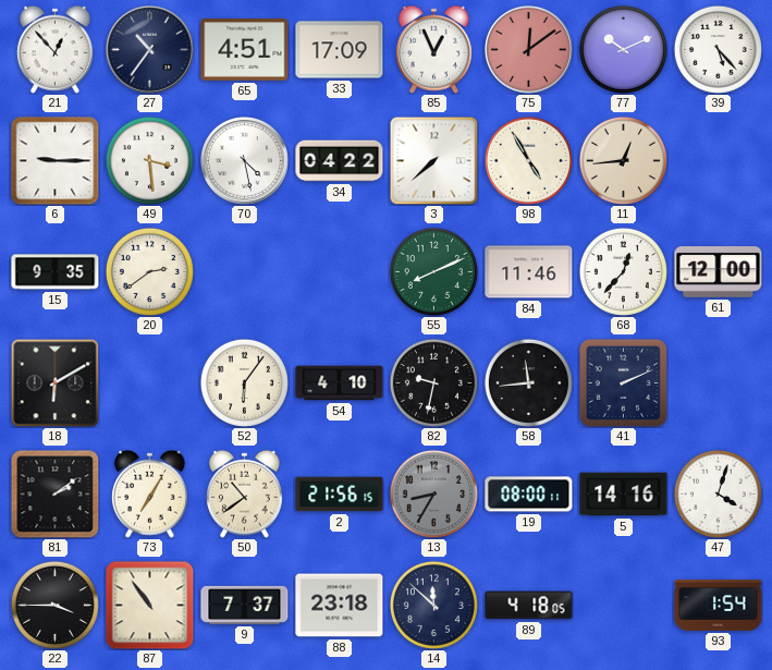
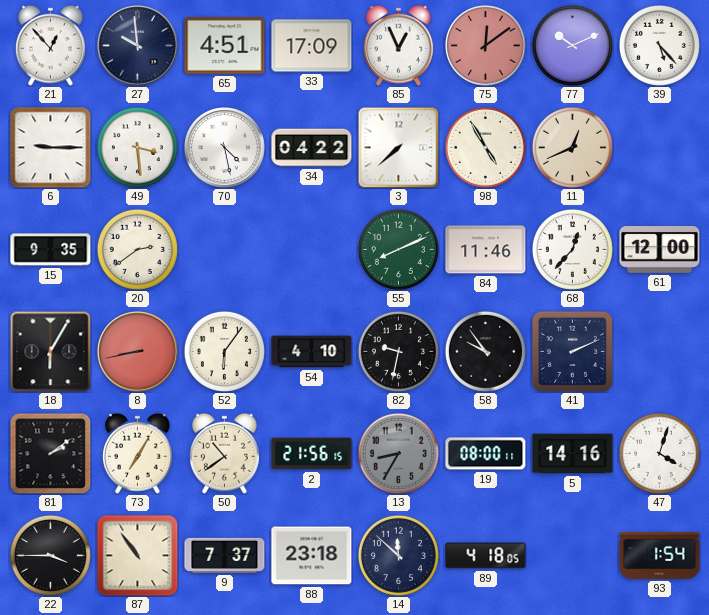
27: 10:36 -> 9:59
11: 12:44 -> 12:41
18: 6:10 -> 6:05
8: none -> 8:43
58: 11:44 -> 9:54
